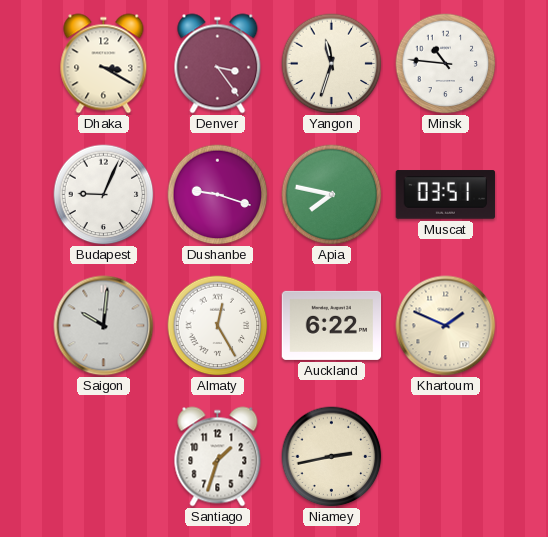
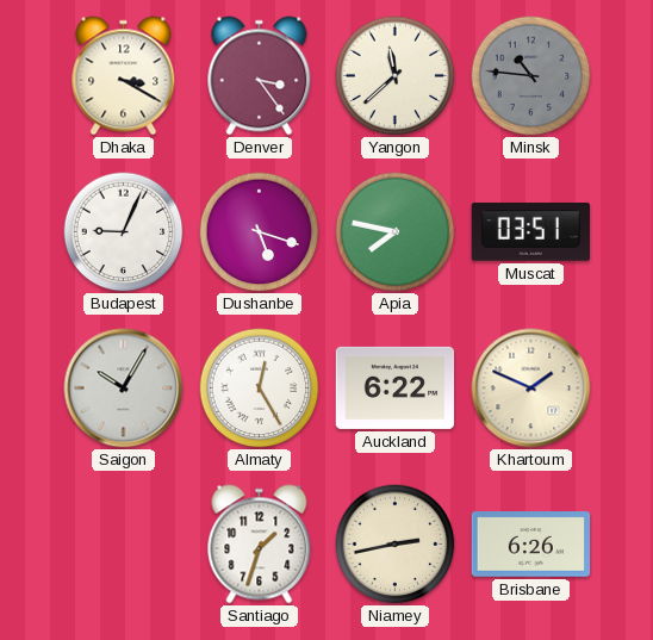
Yangon: 11:33 -> 11:38
Minsk dial: white -> grey
Dushanbe: 9:18 -> 5:18
Saigon: 10:01 -> 10:05
Brisbane: none -> 6:26
